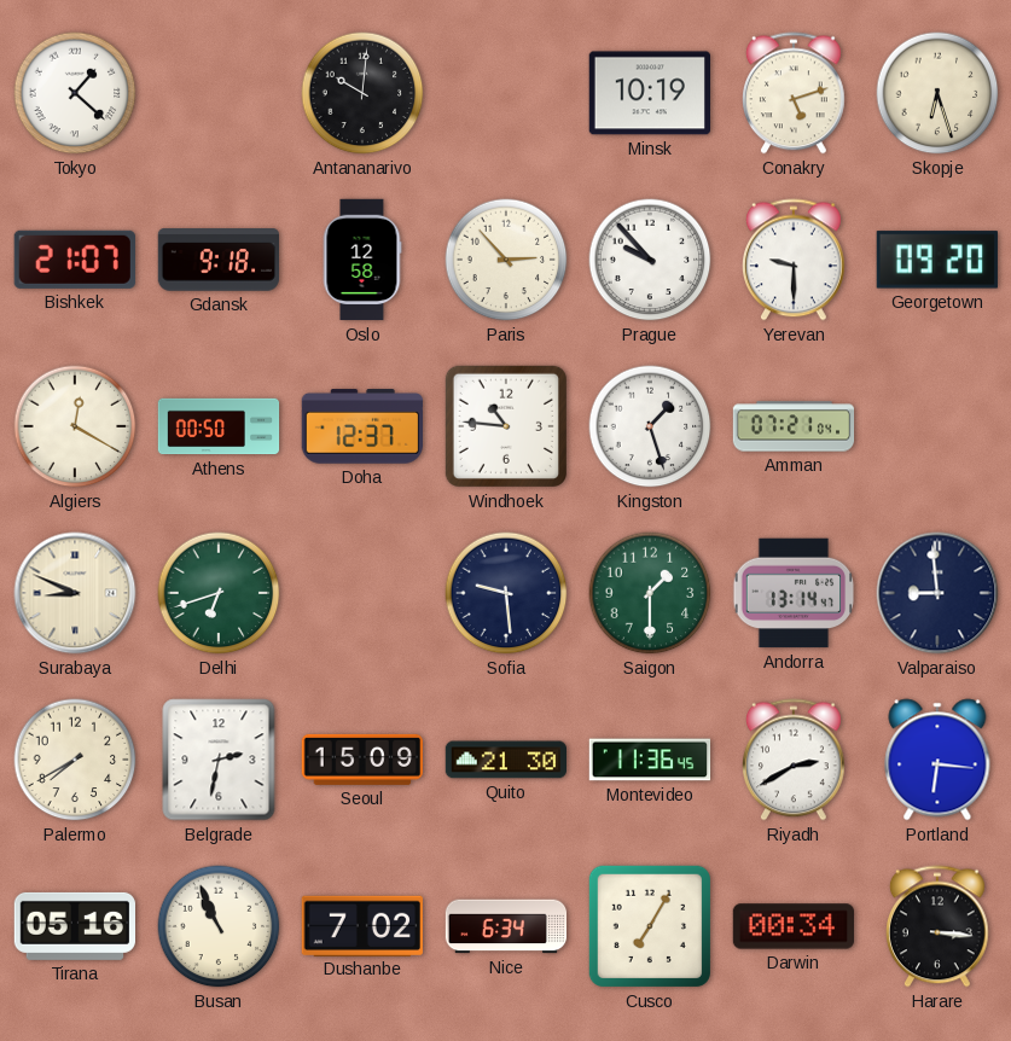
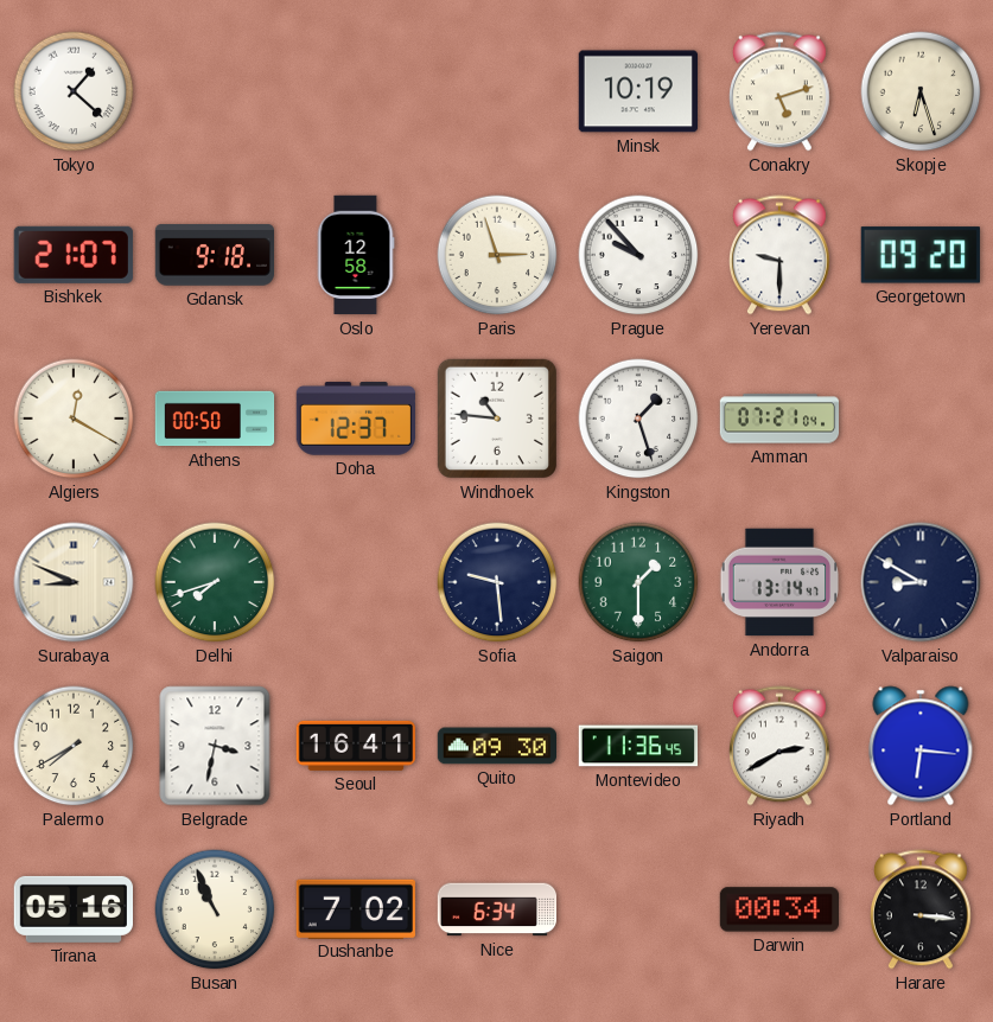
Antananarivo: 10:01 -> none
Paris: 2:53 -> 2:57
Delhi: 6:42 -> 7:42
Valparaiso: 8:59 -> 8:50
Belgrade: 2:32 -> 3:32
Seoul: 15:09 -> 16:41
Quito: 21:30 -> 09:30
Cusco: 7:05 -> none
